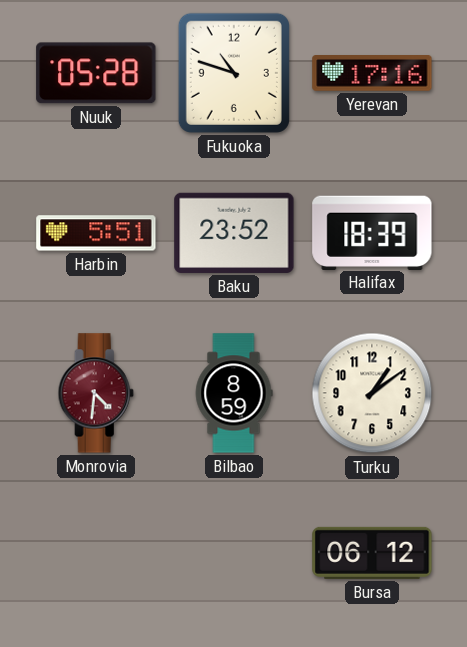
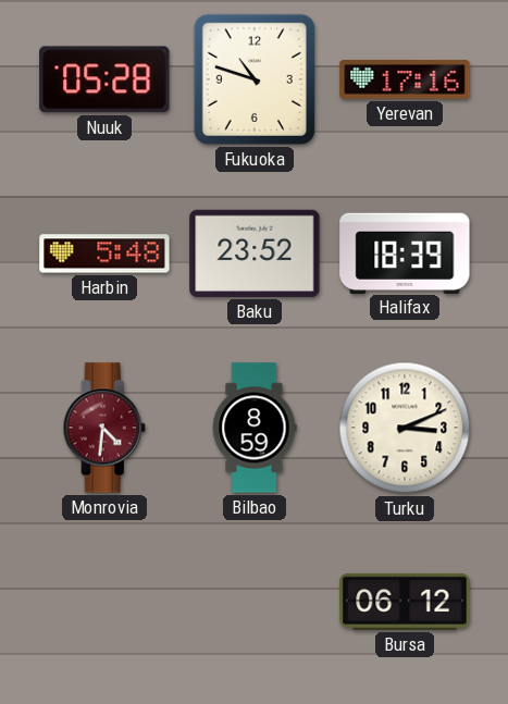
Harbin: 5:51 -> 5:48
Turku: 1:09 -> 3:11
